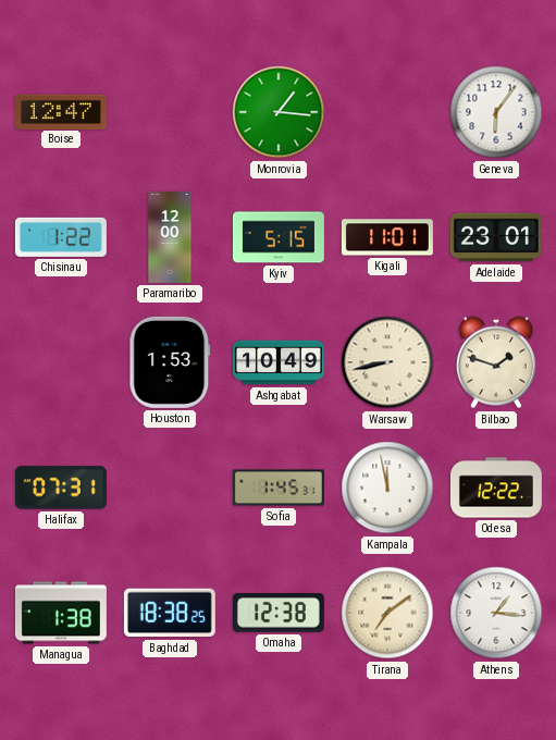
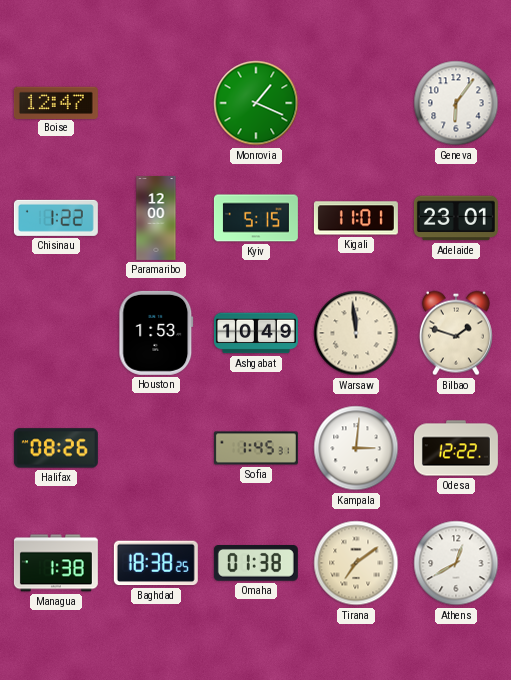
Monrovia: 1:16 -> 1:19
Warsaw: 8:43 -> 11:59
Halifax: 07:31 -> 08:26
Kampala: 11:58 -> 3:01
Omaha: 12:38 -> 01:38
Athens: 1:16 -> 12:40
